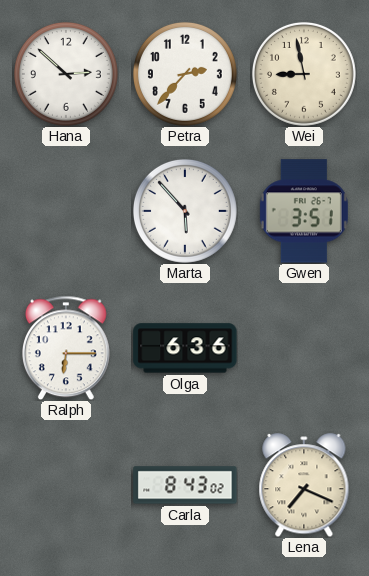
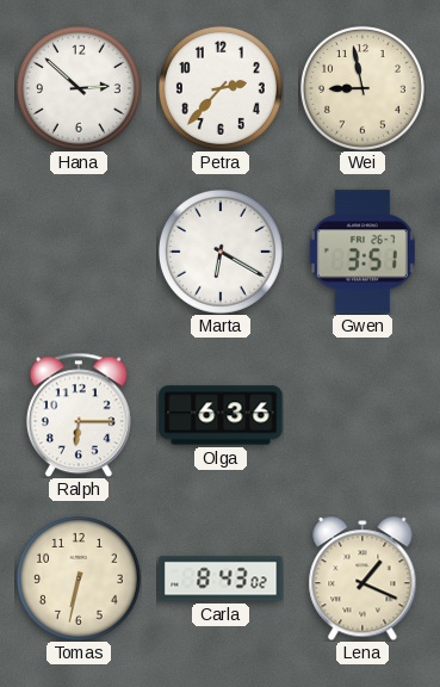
Marta: 5:53 -> 6:20
Tomas: none -> 6:32
Lena: 7:19 -> 1:19
